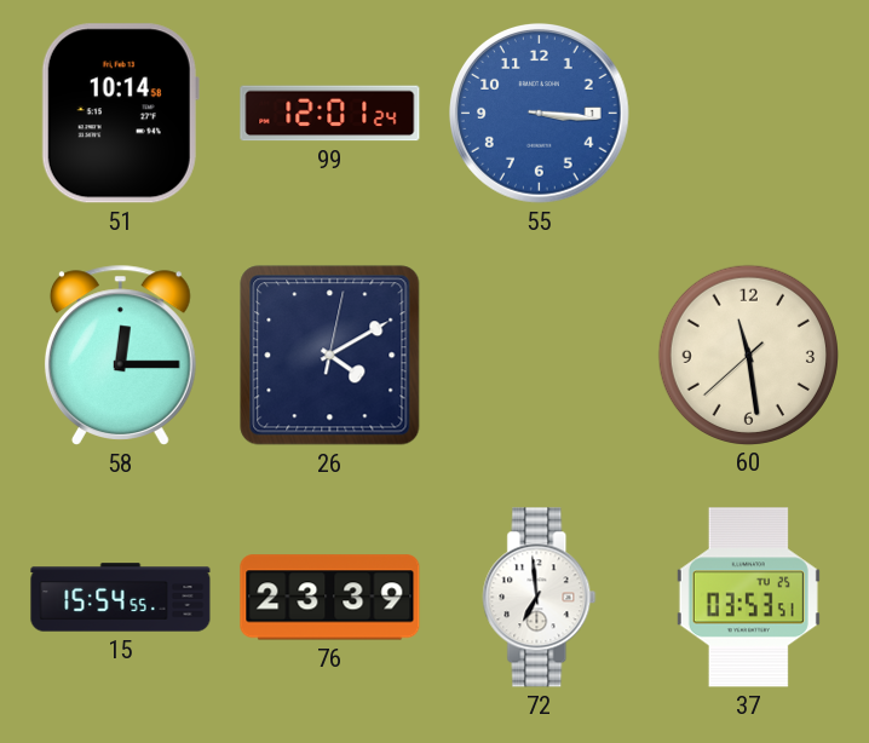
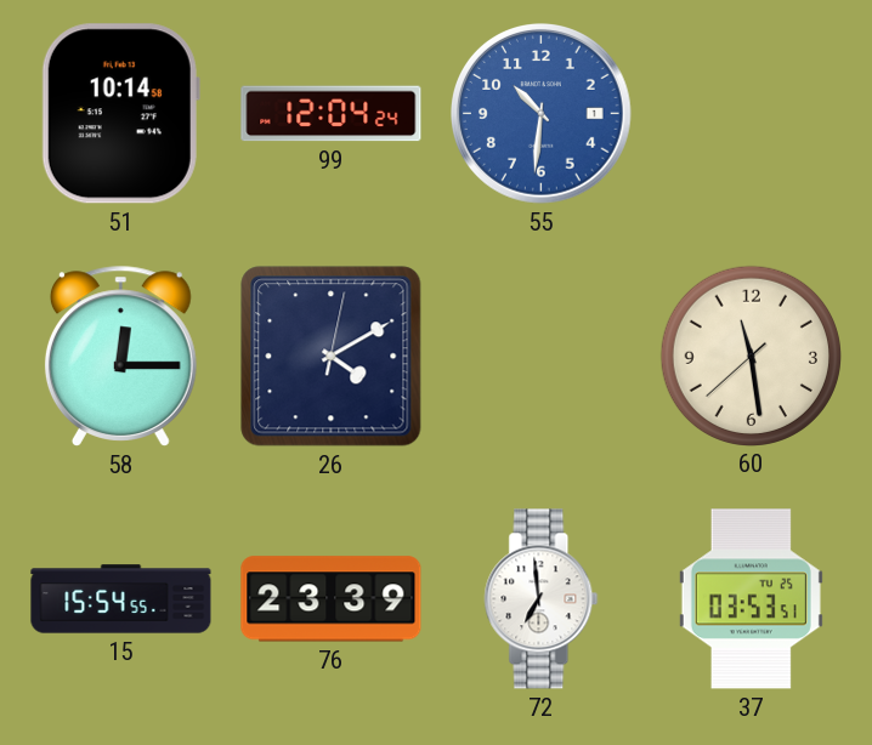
99: 12:01 -> 12:04
55: 3:16 -> 10:31
